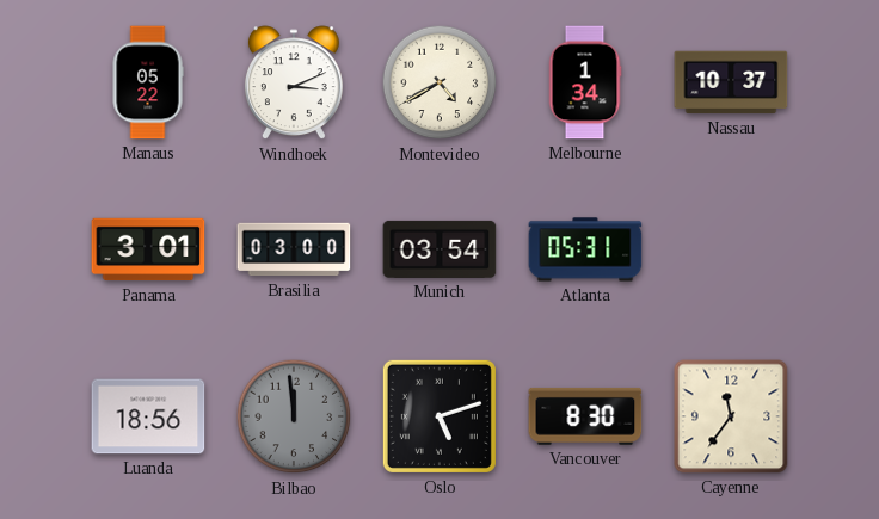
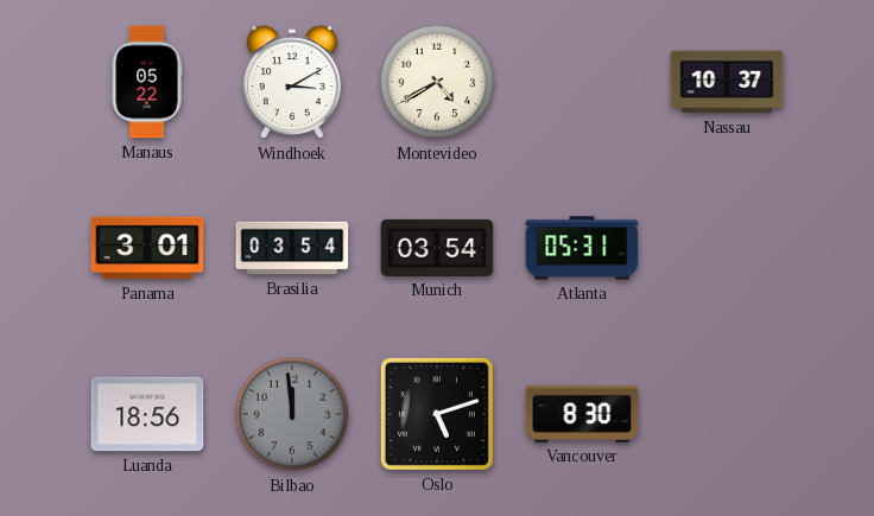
Windhoek: 3:11 -> 3:10
Melbourne: 1:34 -> none
Brasilia: 03:00 -> 03:54
Cayenne: 11:36 -> none
